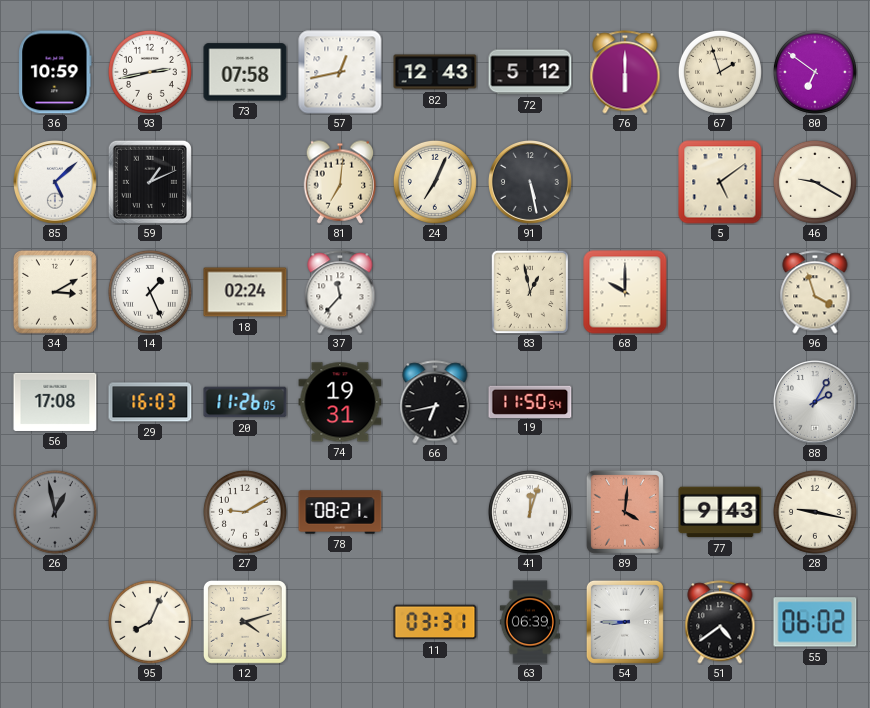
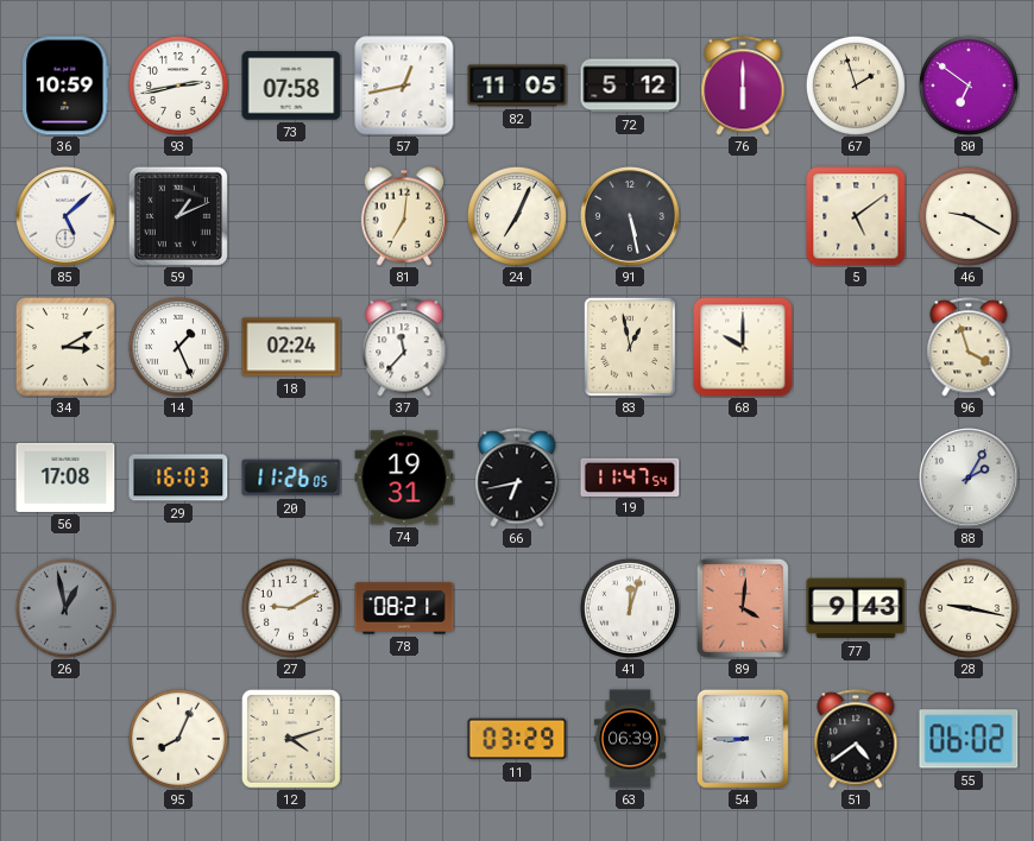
82: 12:43 -> 11:05
19: 11:50 -> 11:47
11: 03:31 -> 03:29
